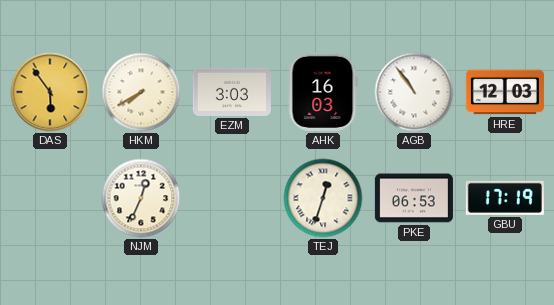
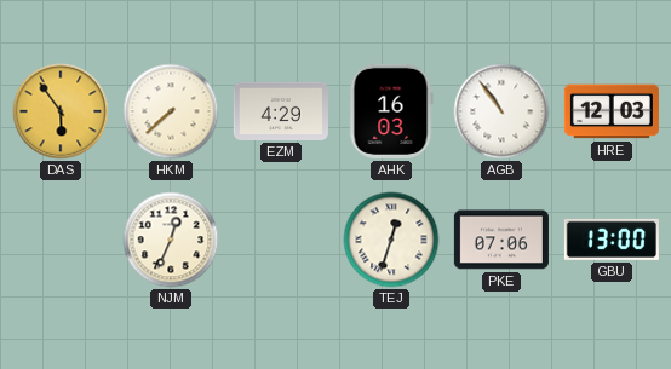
HKM: 7:40 -> 7:38
EZM: 3:03 -> 4:29
PKE: 06:53 -> 07:06
GBU: 17:19 -> 13:00
